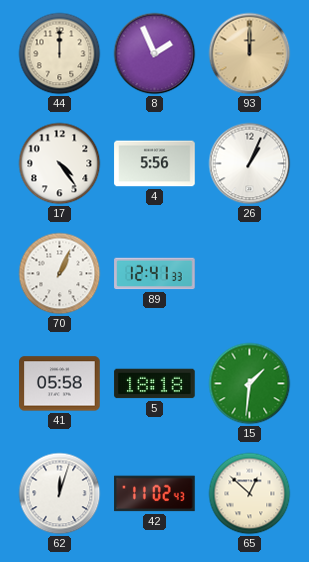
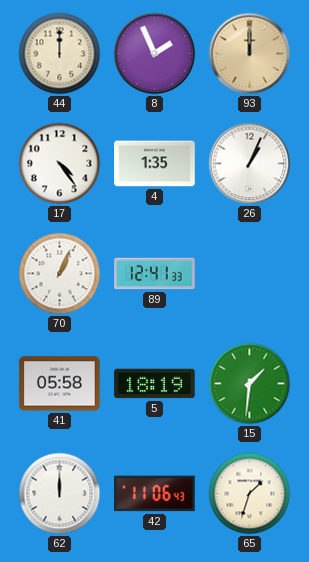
4: 5:56 -> 1:35
5: 18:18 -> 18:19
62: 12:03 -> 12:00
42: 11:02 -> 11:06
65: 12:52 -> 1:33
